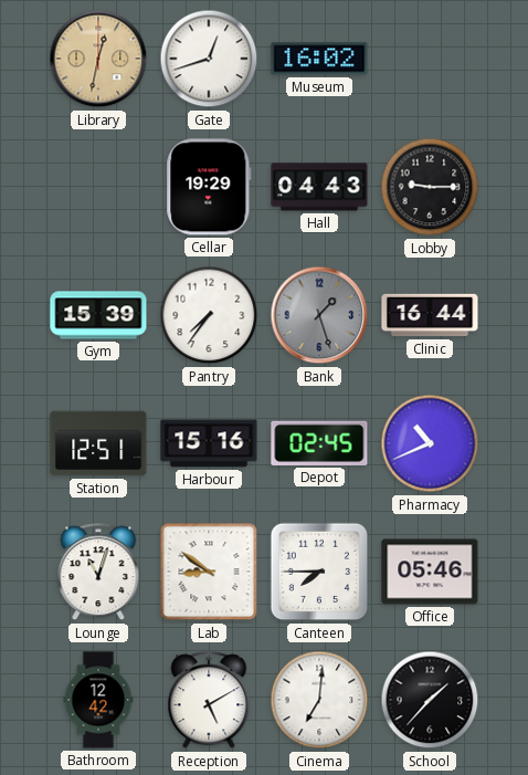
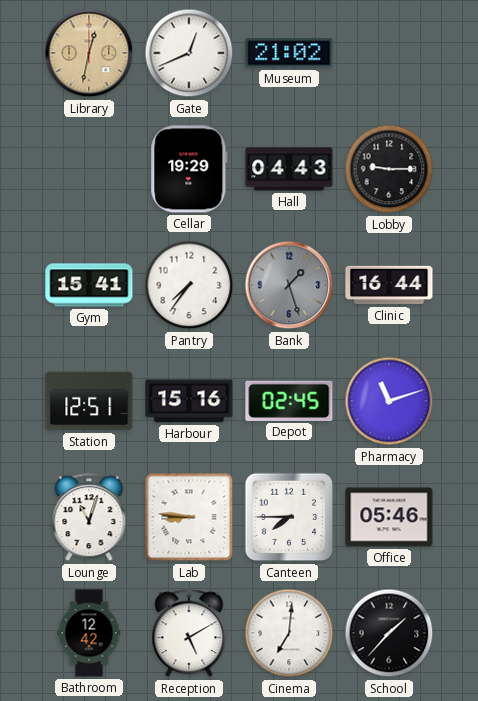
Gate: 12:42 -> 12:41
Museum: 16:02 -> 21:02
Gym: 15:39 -> 15:41
Pharmacy: 10:41 -> 11:12
Lab: 8:51 -> 8:46
